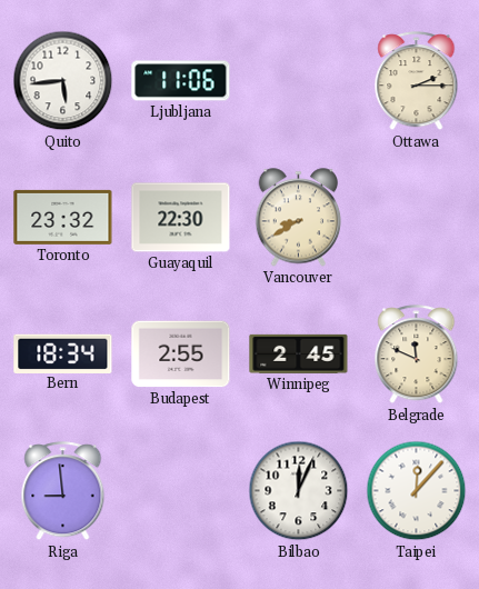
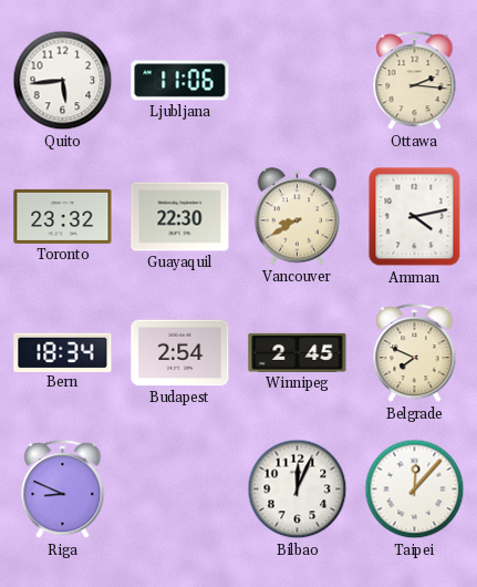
Ottawa: 2:15 -> 2:16
Amman: none -> 4:13
Budapest: 2:55 -> 2:54
Belgrade: 11:49 -> 7:49
Riga: 8:59 -> 8:49
